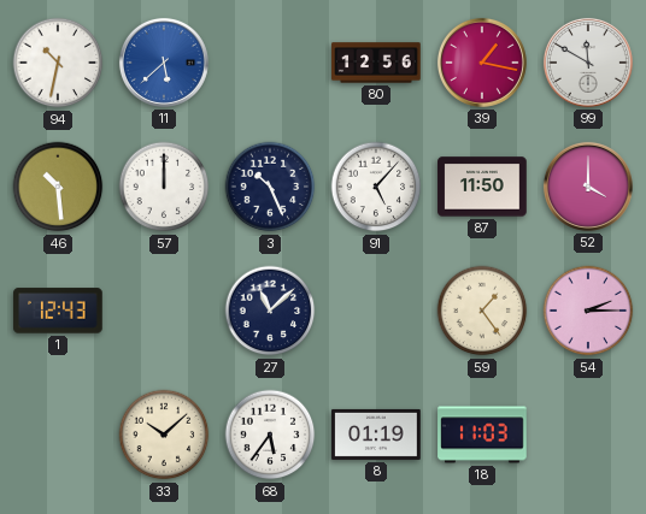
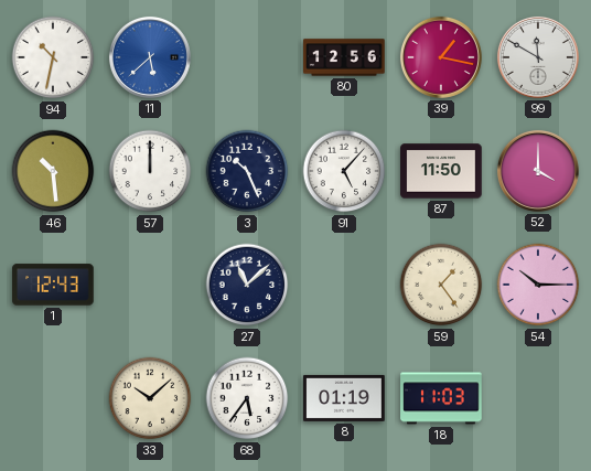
54: 2:15 -> 10:15
